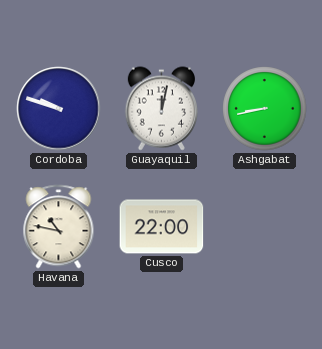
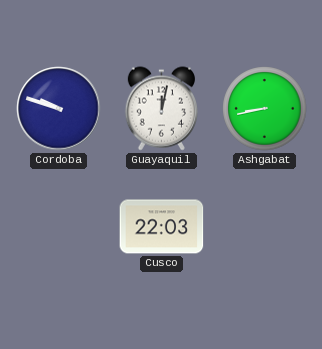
Havana: 10:47 -> none
Cusco: 22:00 -> 22:03
